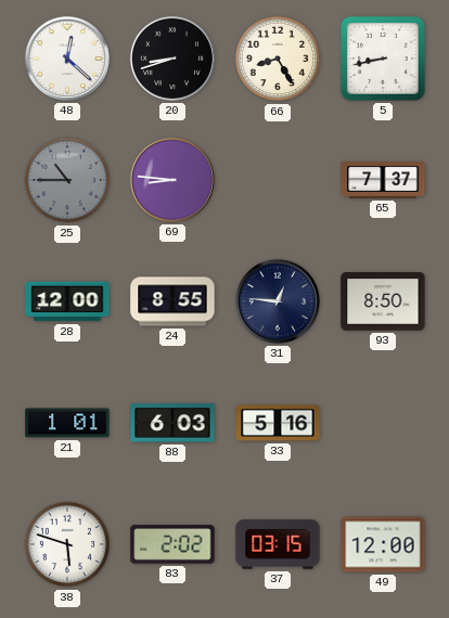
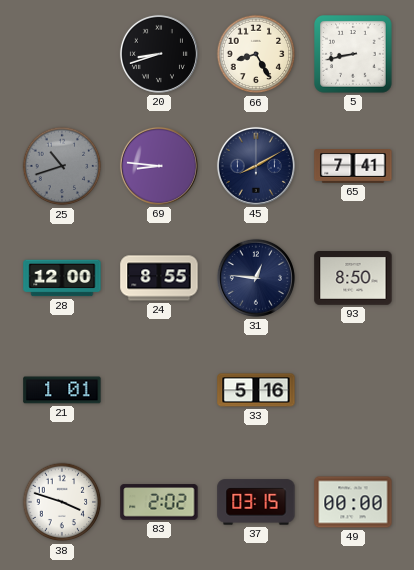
48: 12:22 -> none
25: 10:45 -> 10:42
45: none -> 8:10
65: 7:37 -> 7:41
88: 6:03 -> none
38: 5:48 -> 3:48
49: 12:00 -> 00:00
